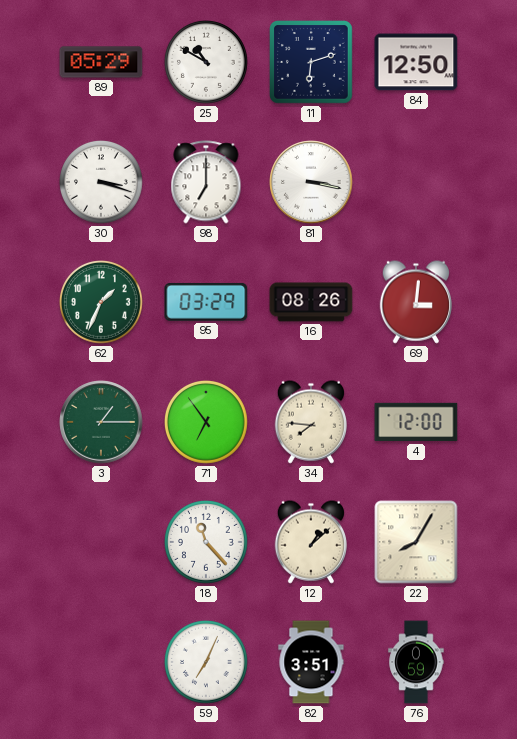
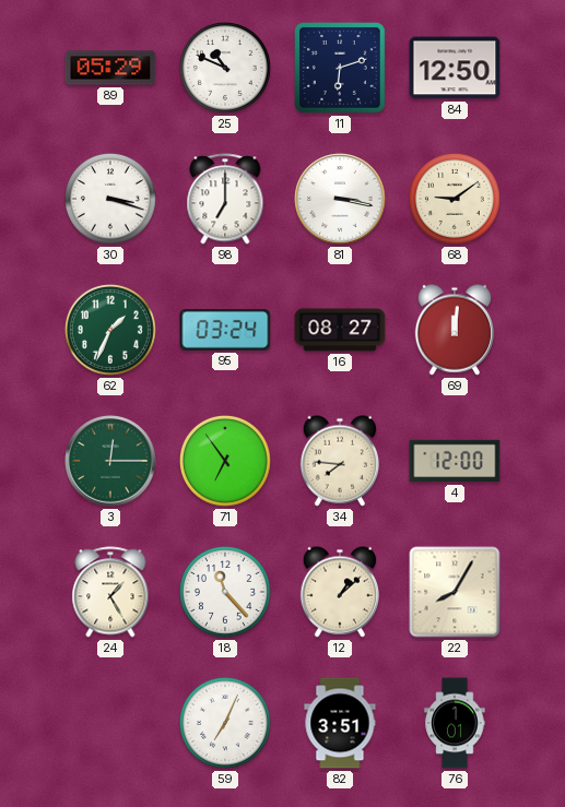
25: 10:50 -> 10:49
68: none -> 9:09
95: 03:29 -> 03:24
16: 08:26 -> 08:27
69: 3:01 -> 12:01
3: 1:15 -> 12:15
24: none -> 1:25
76: 0:59 -> 1:01
